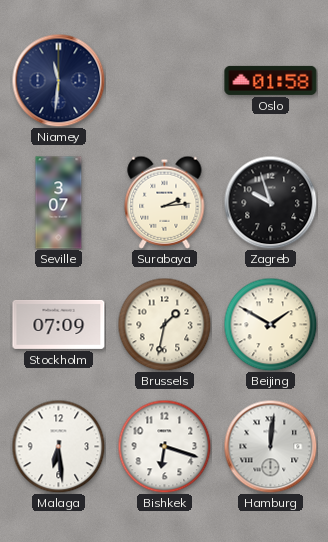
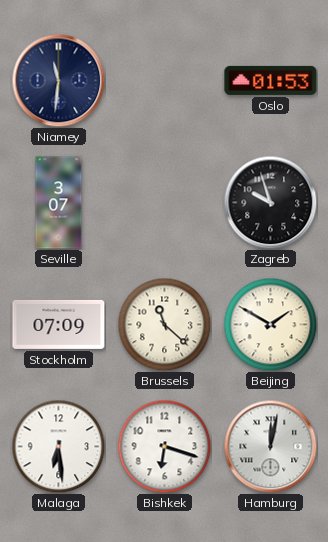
Oslo: 01:58 -> 01:53
Surabaya: 2:14 -> none
Brussels: 1:32 -> 11:22
Hamburg: 12:01 -> 12:02
